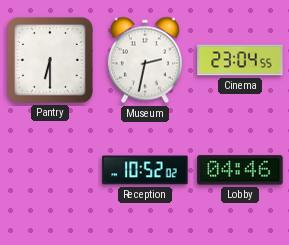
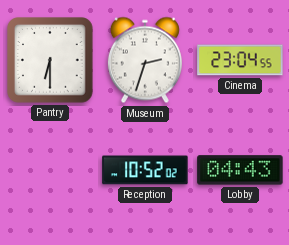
Museum: 2:32 -> 2:33
Lobby: 04:46 -> 04:43
